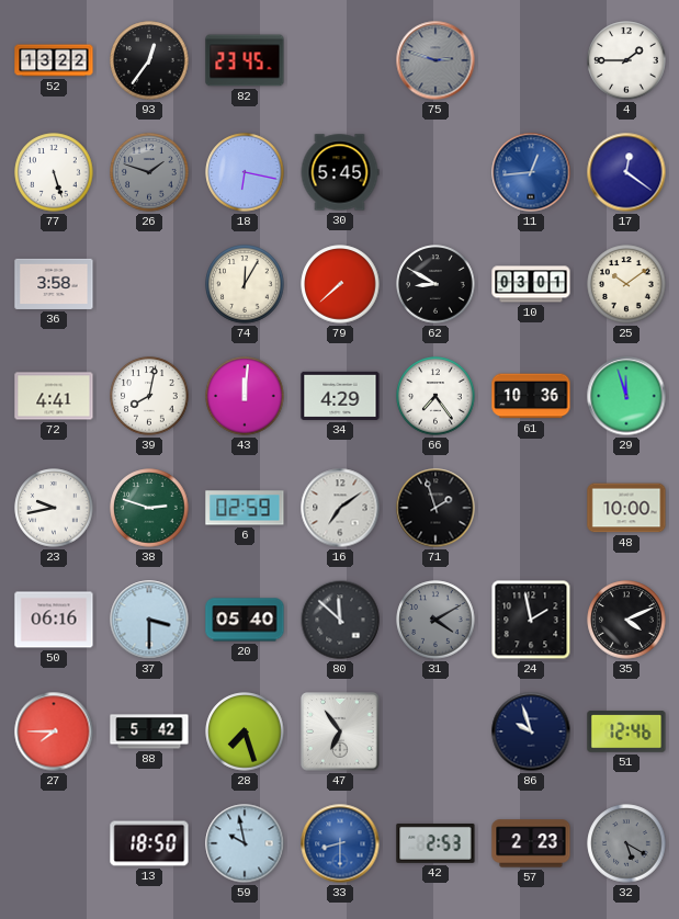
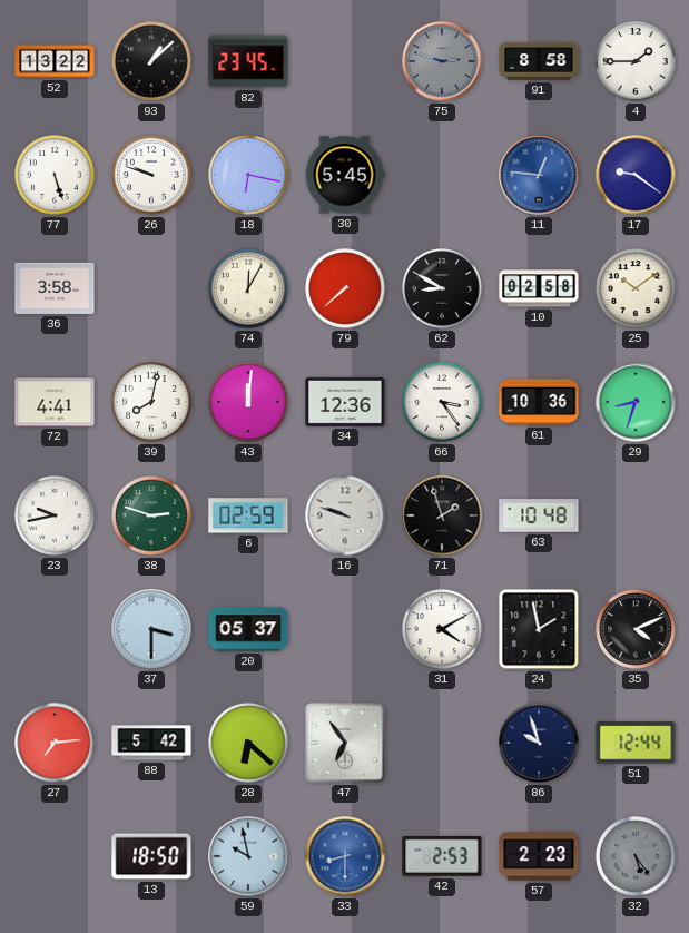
93: 12:36 -> 1:08
91: none -> 8:58
26: 1:48 -> 9:48
26 dial: grey -> white
11: 12:44 -> 12:46
17: 12:21 -> 9:21
10: 03:01 -> 02:58
34: 4:29 -> 12:36
66: 7:24 -> 3:24
29: 11:57 -> 8:33
16: 7:09 -> 9:48
63: none -> 10:48
48: 10:00 -> none
50: 06:16 -> none
20: 05:40 -> 05:37
80: 11:52 -> none
31 dial: grey -> white
27: 7:45 -> 7:14
28: 7:27 -> 6:22
51: 12:46 -> 12:44
32: 5:20 -> 5:24
